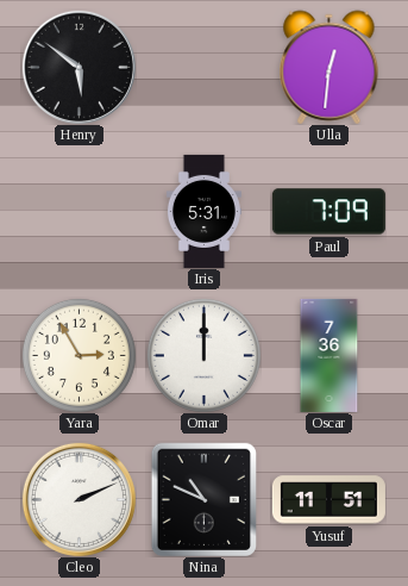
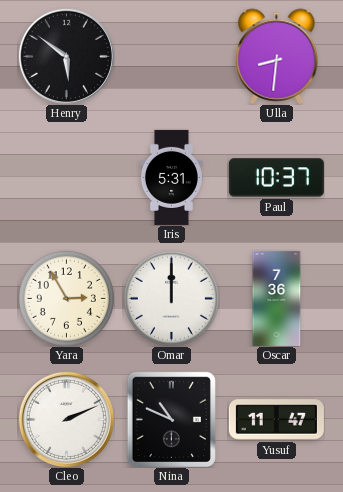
Ulla: 12:31 -> 8:31
Paul: 7:09 -> 10:37
Yusuf: 11:51 -> 11:47
